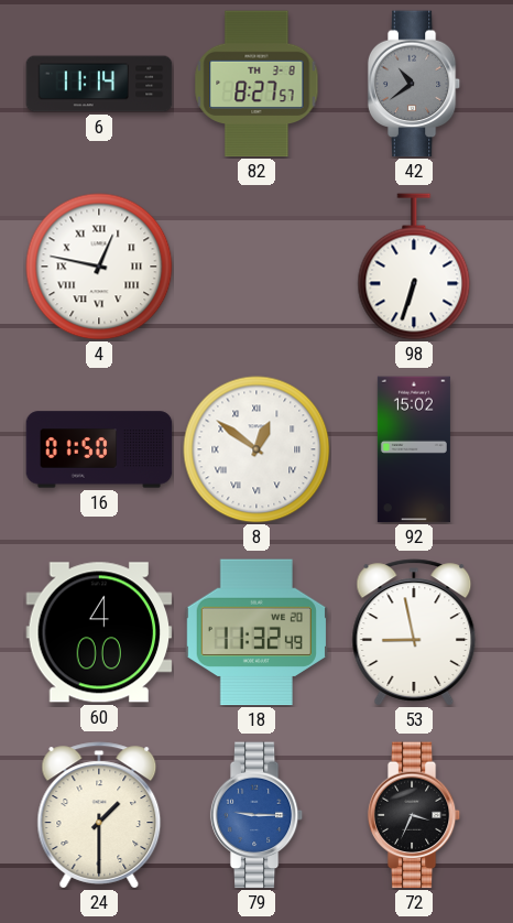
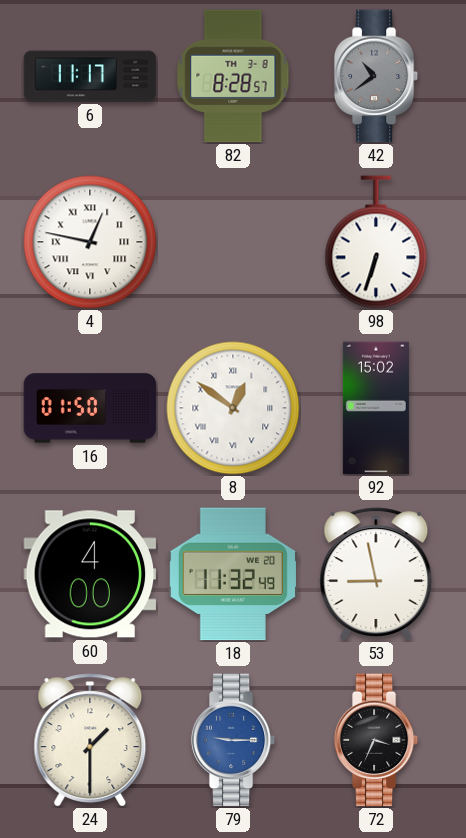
6: 11:14 -> 11:17
82: 8:27 -> 8:28
